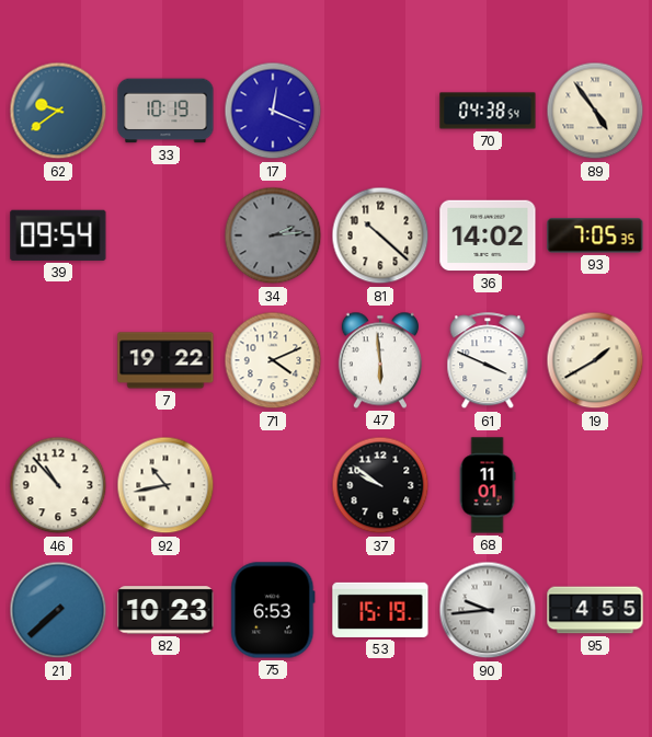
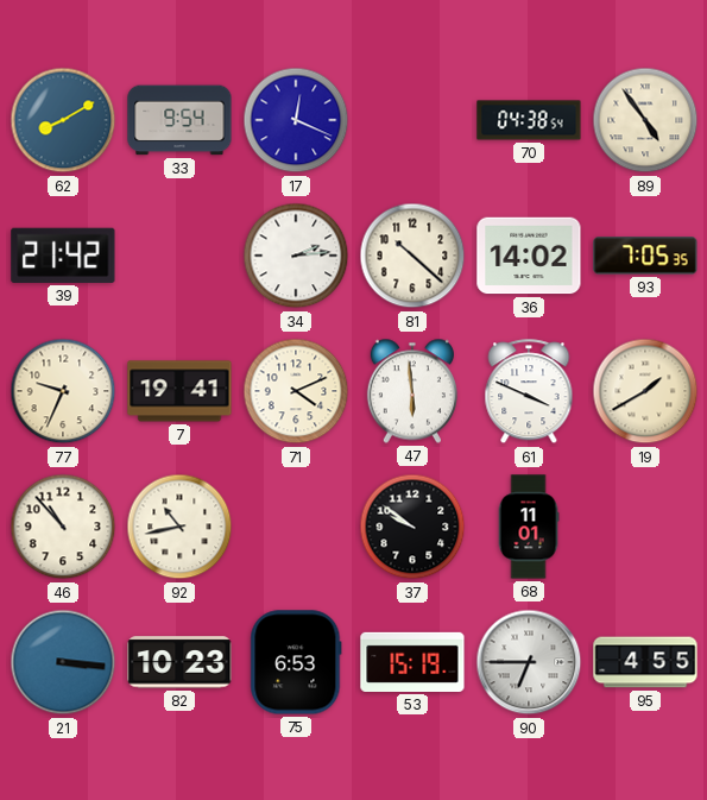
62: 9:39 -> 8:10
33: 10:19 -> 9:54
39: 09:54 -> 21:42
34 dial: grey -> white
77: none -> 9:34
7: 19:22 -> 19:41
21: 7:38 -> 3:16
90: 9:44 -> 6:45
